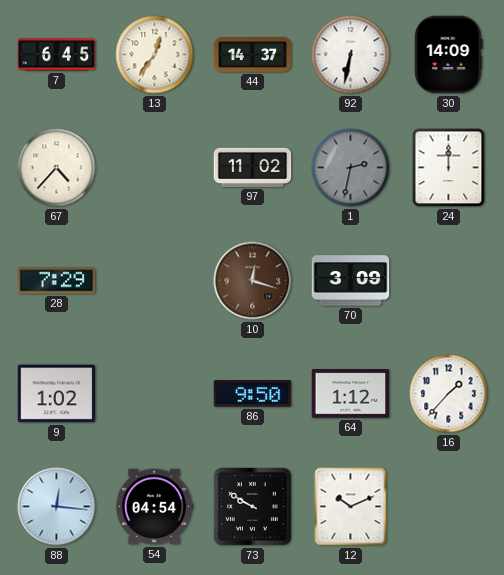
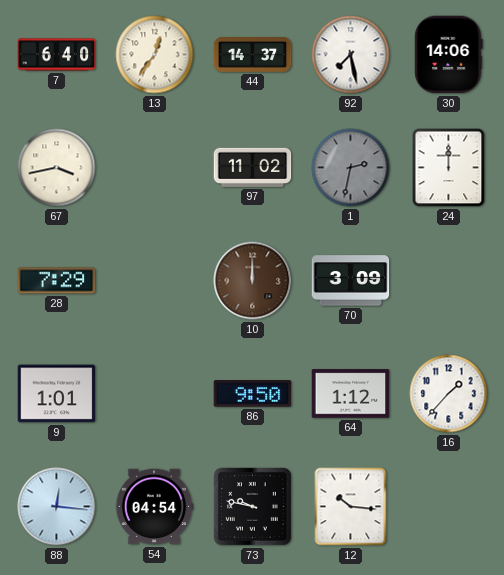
7: 6:45 -> 6:40
92: 6:32 -> 7:28
30: 14:09 -> 14:06
67: 4:37 -> 3:43
10: 12:18 -> 12:00
9: 1:02 -> 1:01
73: 9:50 -> 9:47
12: 10:11 -> 10:16
